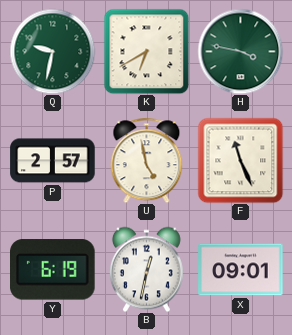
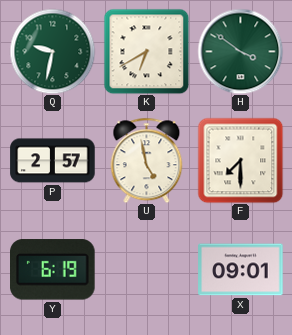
H: 3:47 -> 3:51
F: 11:26 -> 7:30
B: 12:32 -> none
